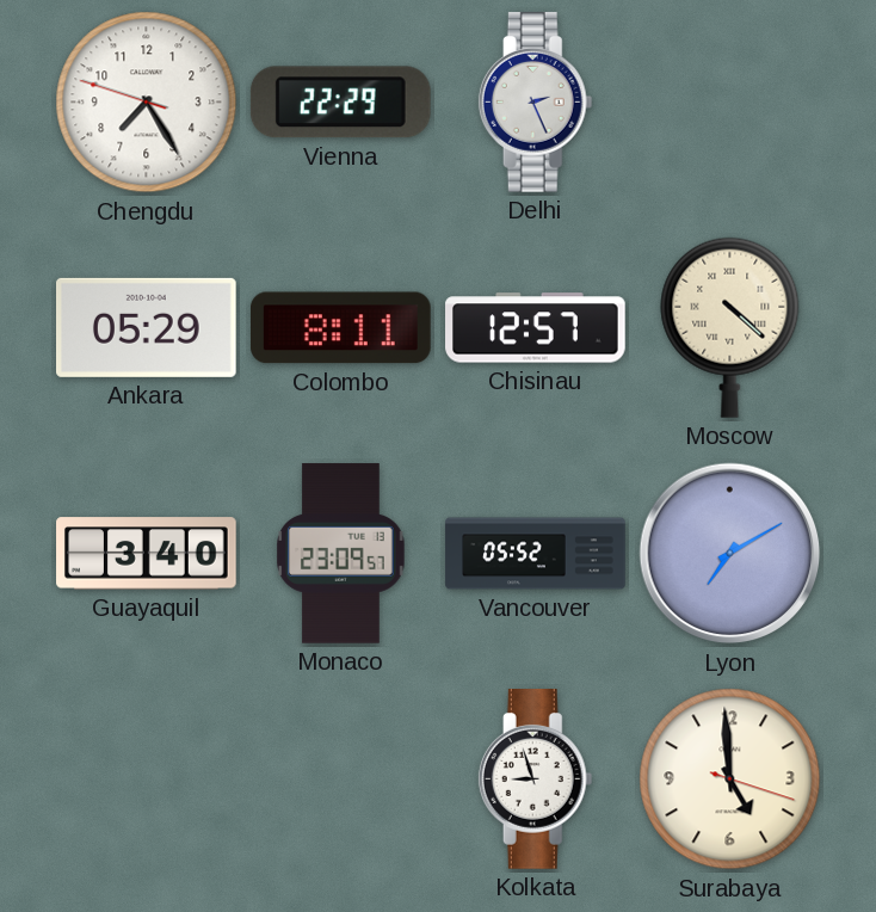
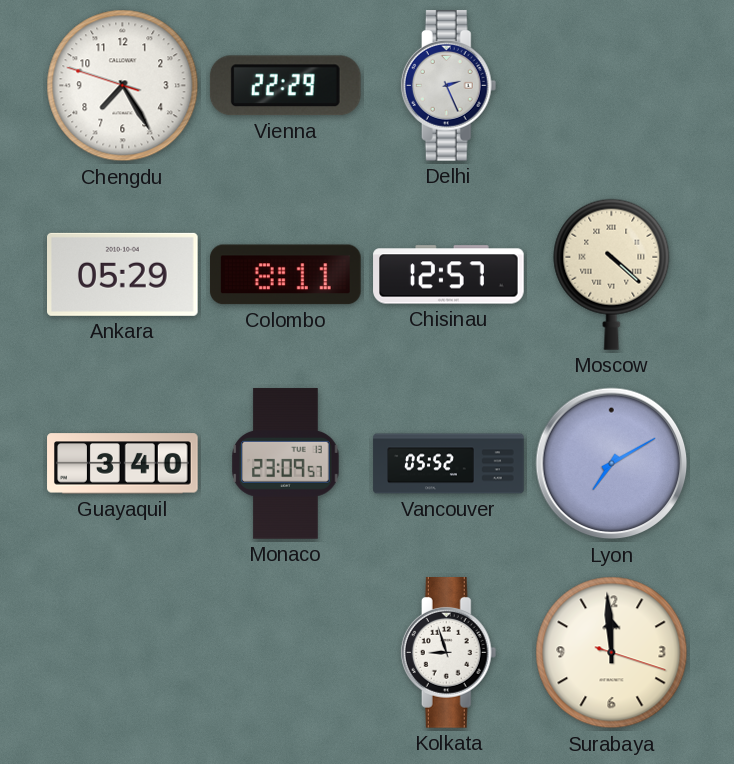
Surabaya: 4:59 -> 11:59
